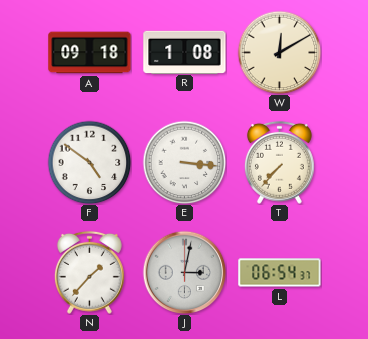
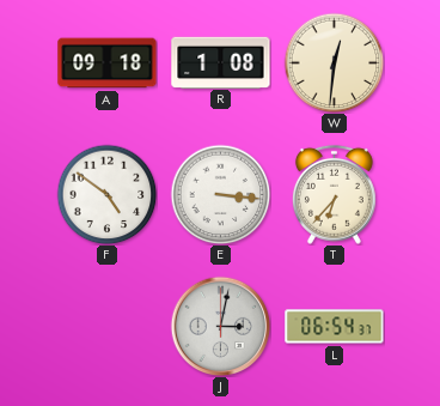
W: 12:10 -> 12:31
T: 7:37 -> 6:37
N: 1:37 -> none
